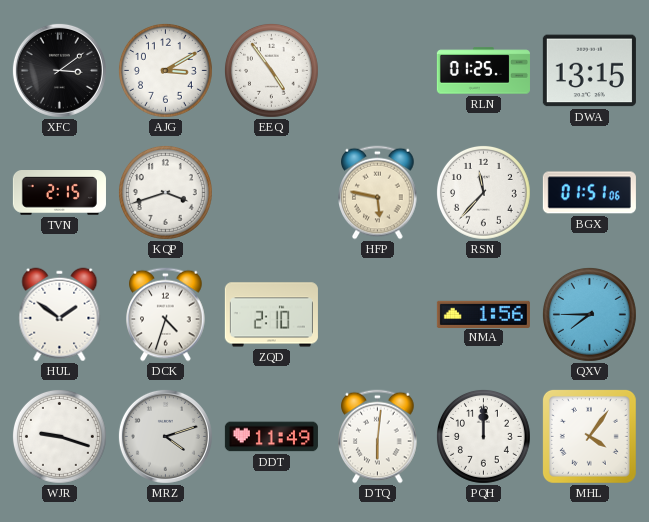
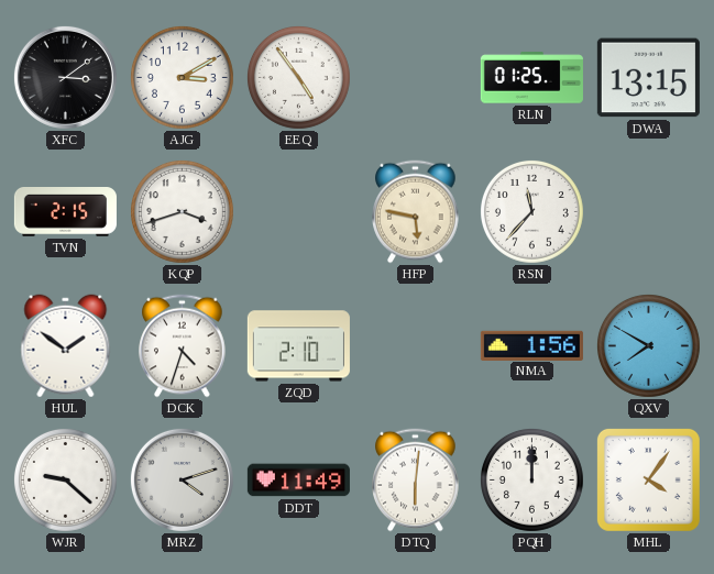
BGX: 01:51 -> none
QXV: 7:45 -> 7:50
WJR: 9:18 -> 9:22
